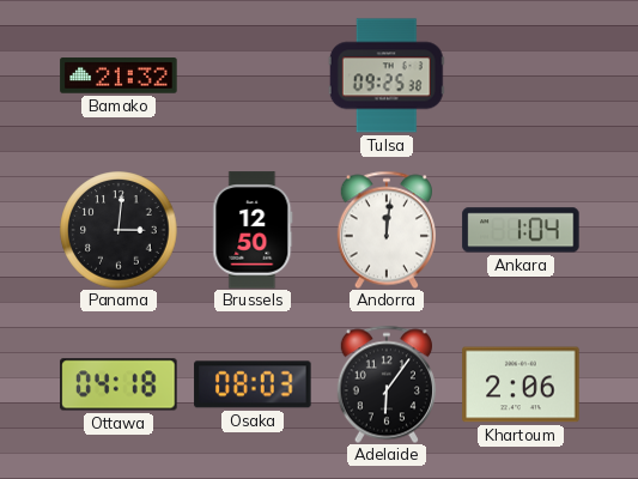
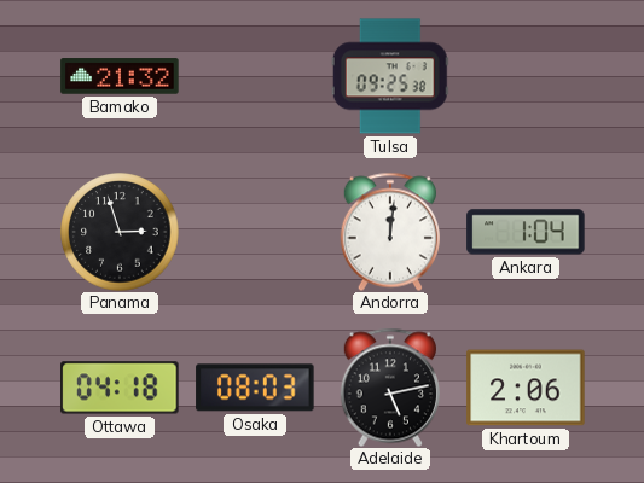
Panama: 3:01 -> 2:57
Brussels: 12:50 -> none
Adelaide: 6:06 -> 5:13
